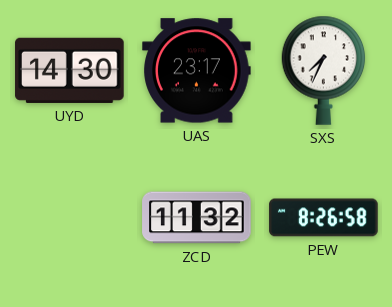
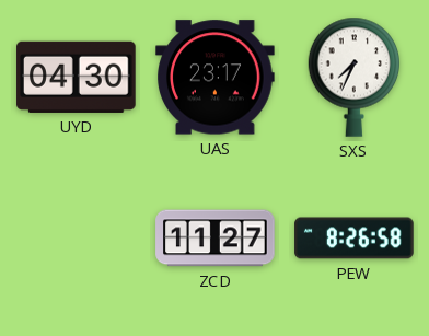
UYD: 14:30 -> 04:30
ZCD: 11:32 -> 11:27
